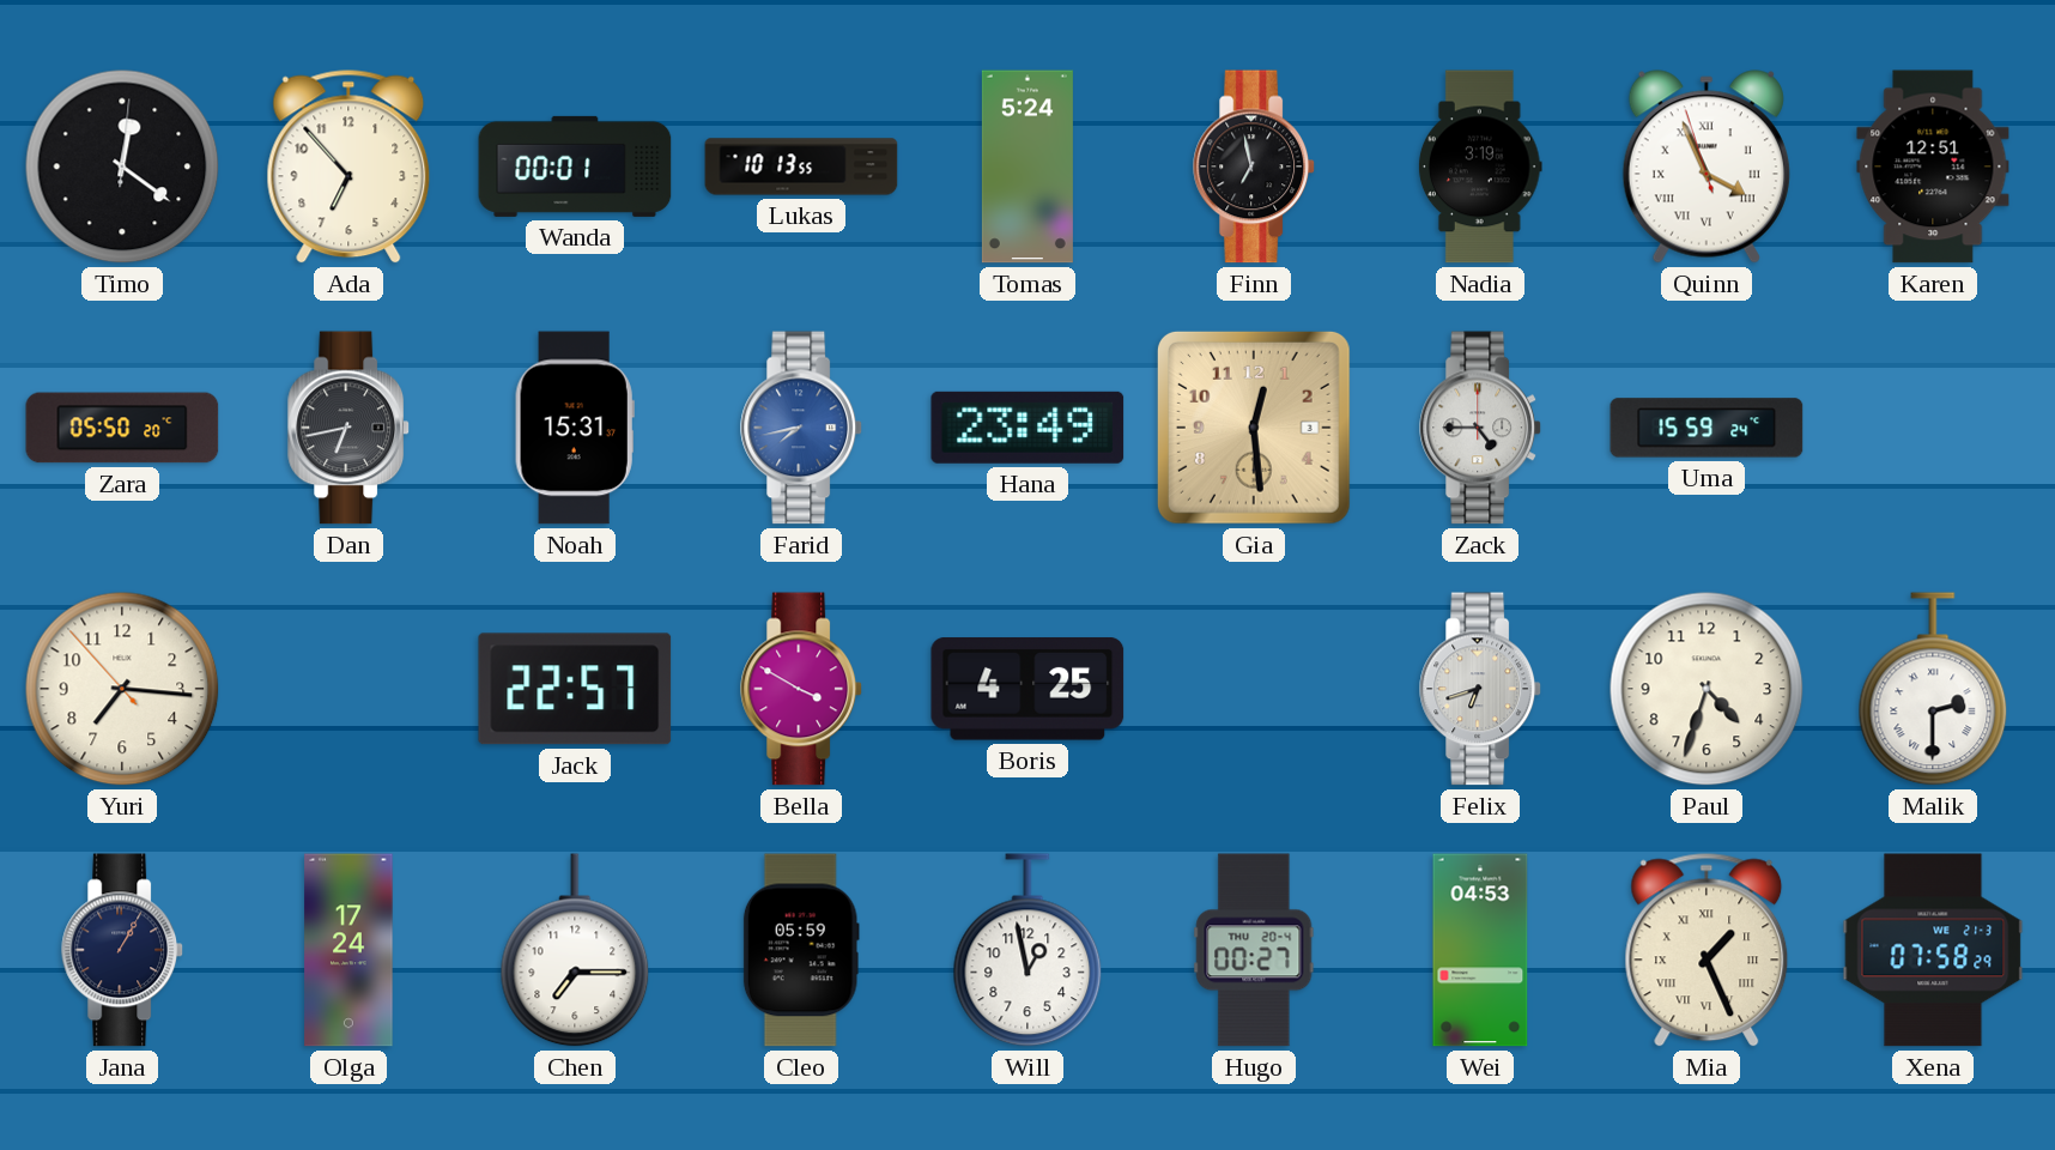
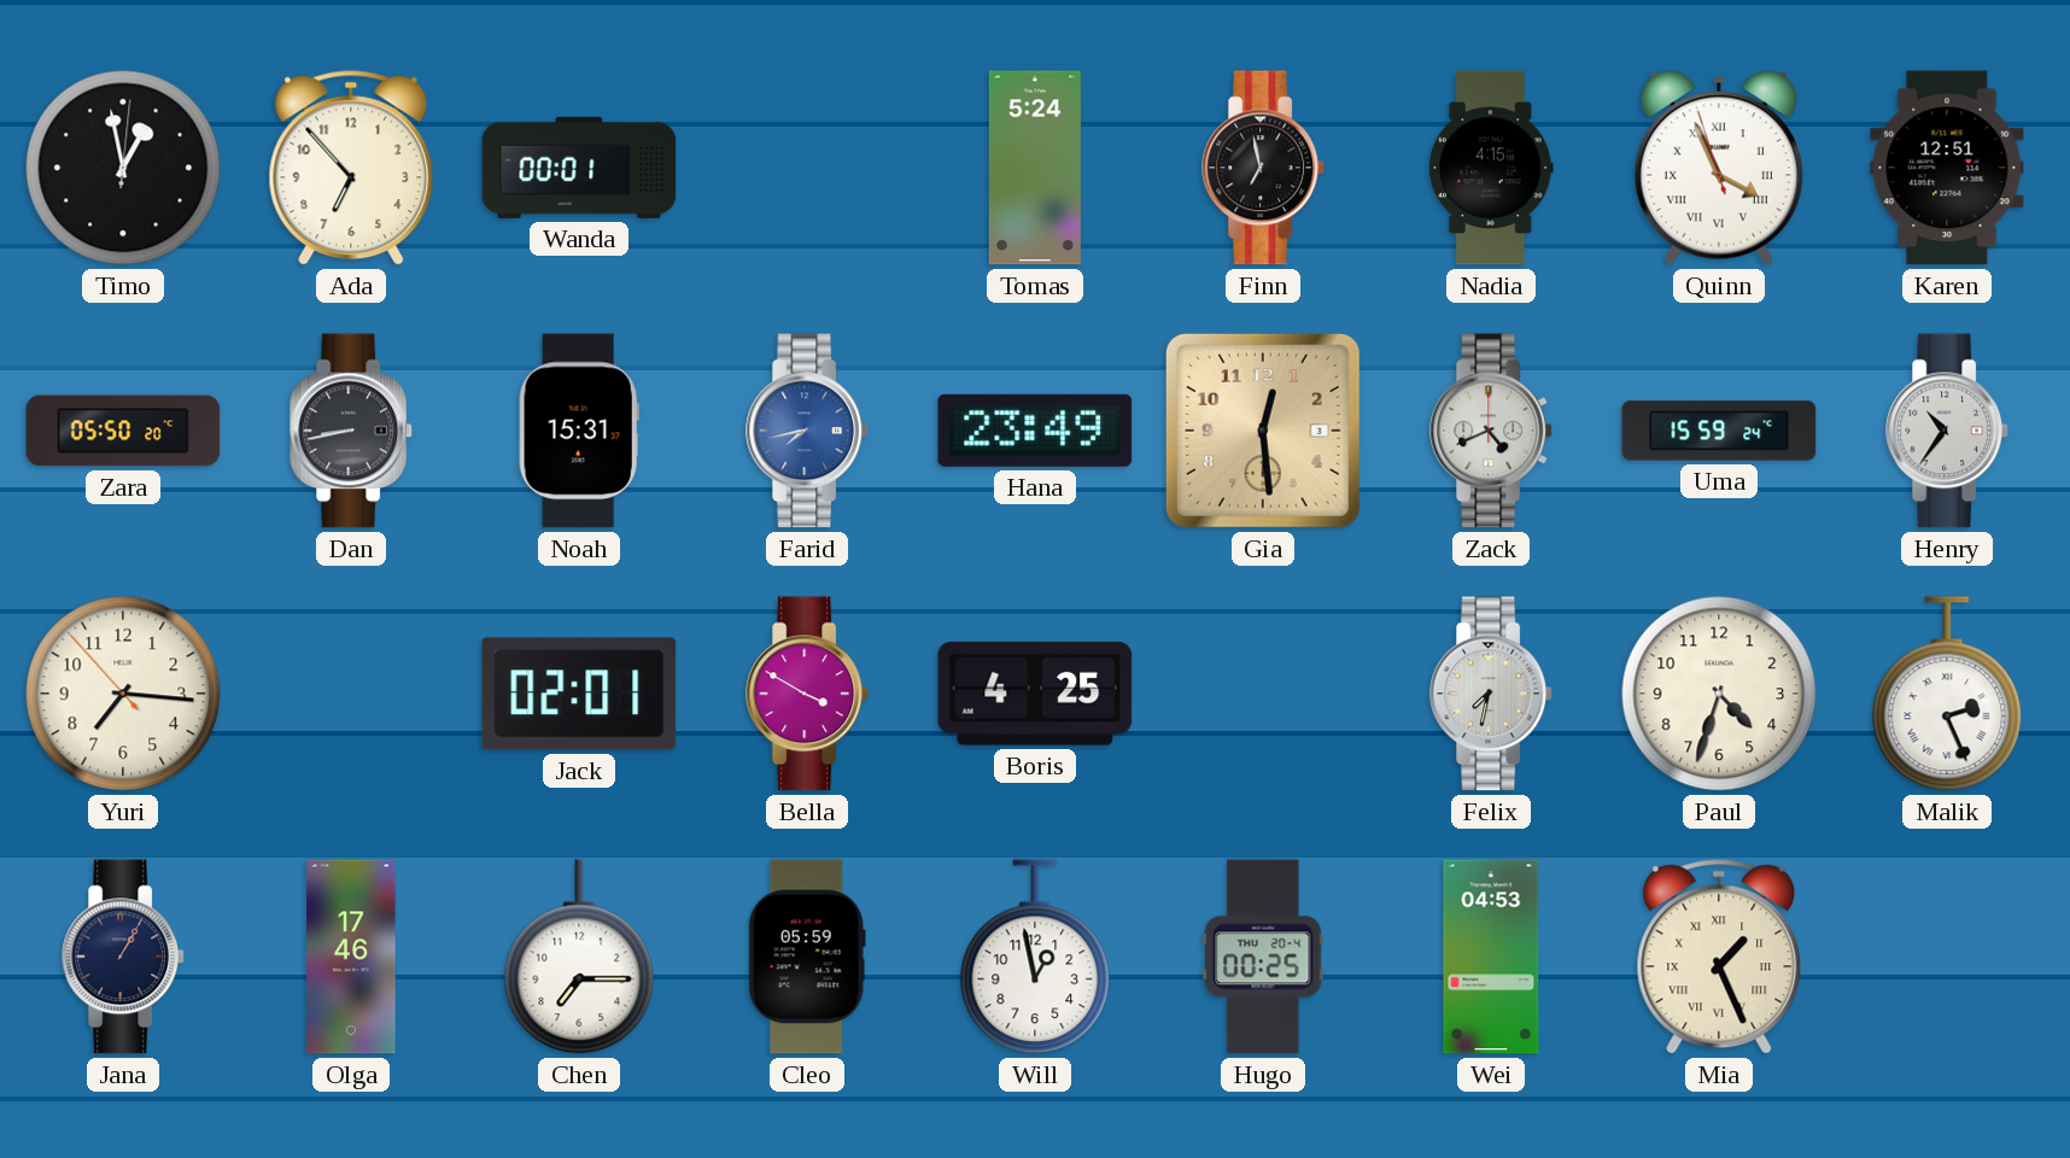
Timo: 12:21 -> 12:58
Lukas: 10:13 -> none
Nadia: 3:19 -> 4:15
Dan: 6:43 -> 8:43
Zack: 4:45 -> 4:41
Henry: none -> 10:36
Jack: 22:57 -> 02:01
Felix: 6:42 -> 7:32
Malik: 2:30 -> 2:26
Olga: 17:24 -> 17:46
Hugo: 00:27 -> 00:25
Xena: 07:58 -> none
